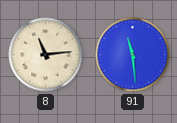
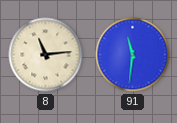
91: 11:29 -> 11:31
